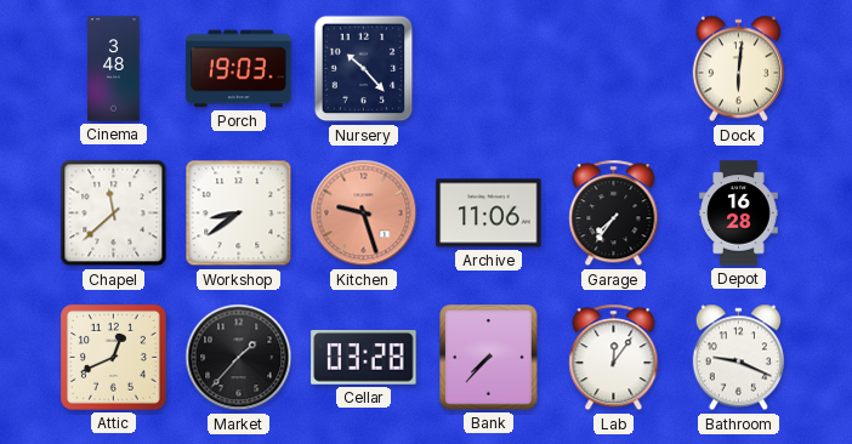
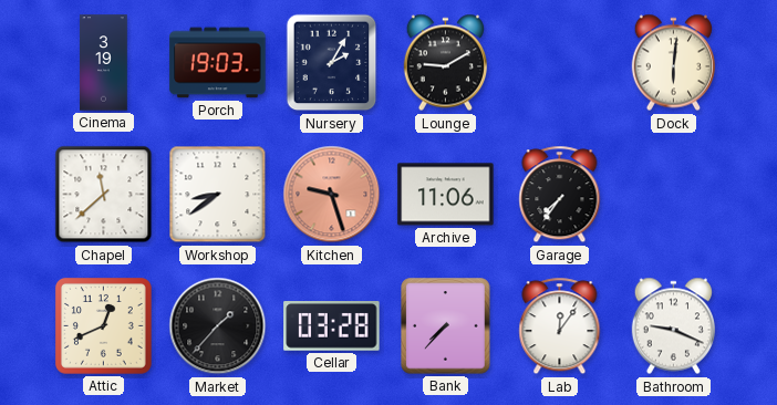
Cinema: 3:48 -> 3:19
Nursery: 10:23 -> 2:05
Lounge: none -> 9:10
Depot: 16:28 -> none
